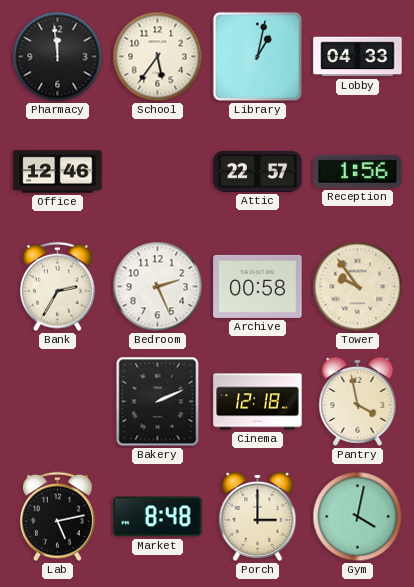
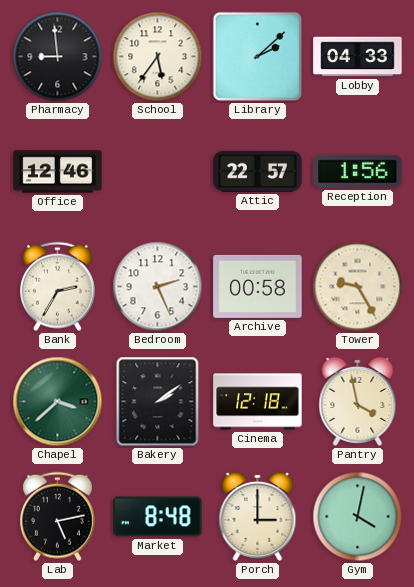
Pharmacy: 11:59 -> 8:59
Library: 1:02 -> 2:08
Tower: 9:54 -> 9:25
Chapel: none -> 3:38
Bakery: 2:11 -> 2:09
